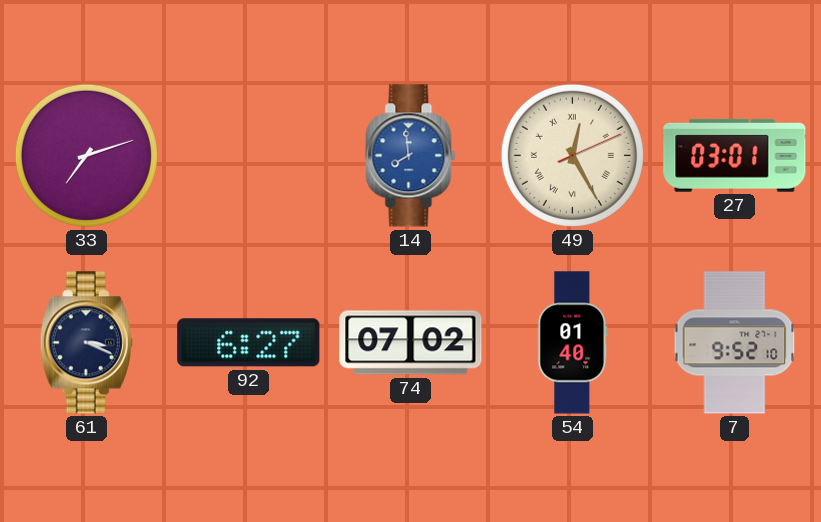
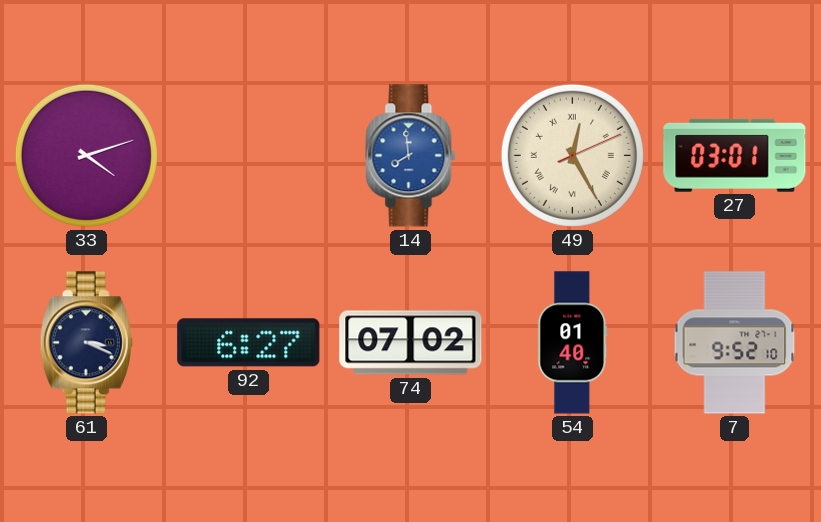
33: 7:12 -> 4:12
